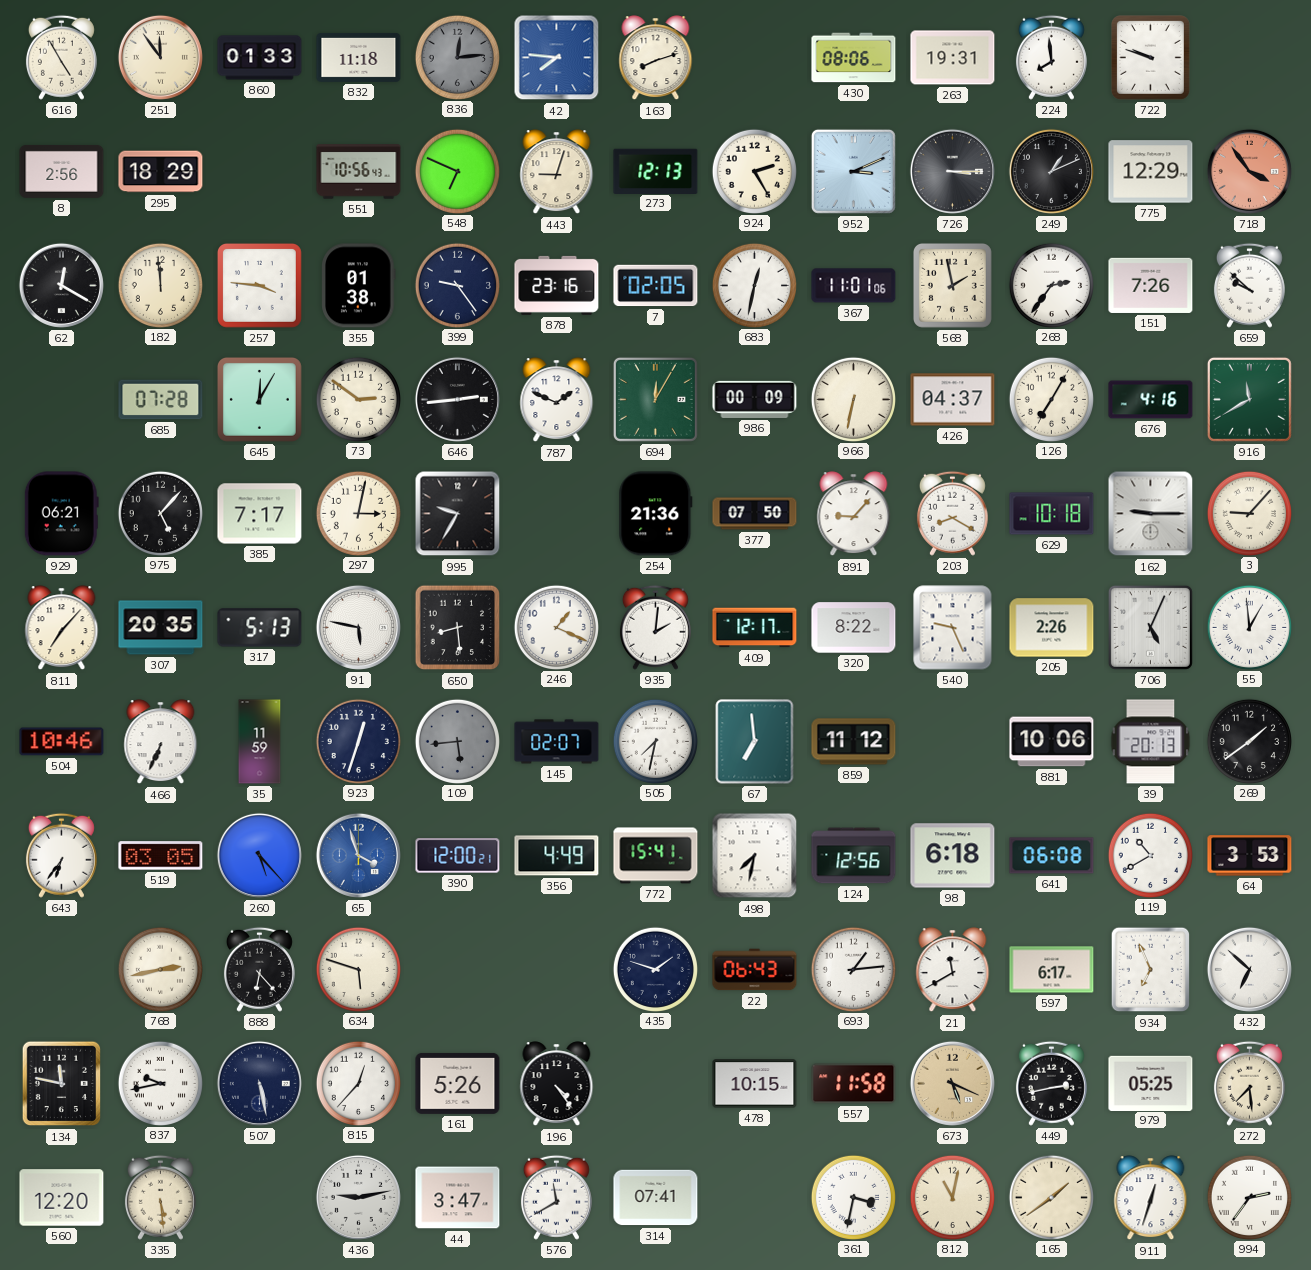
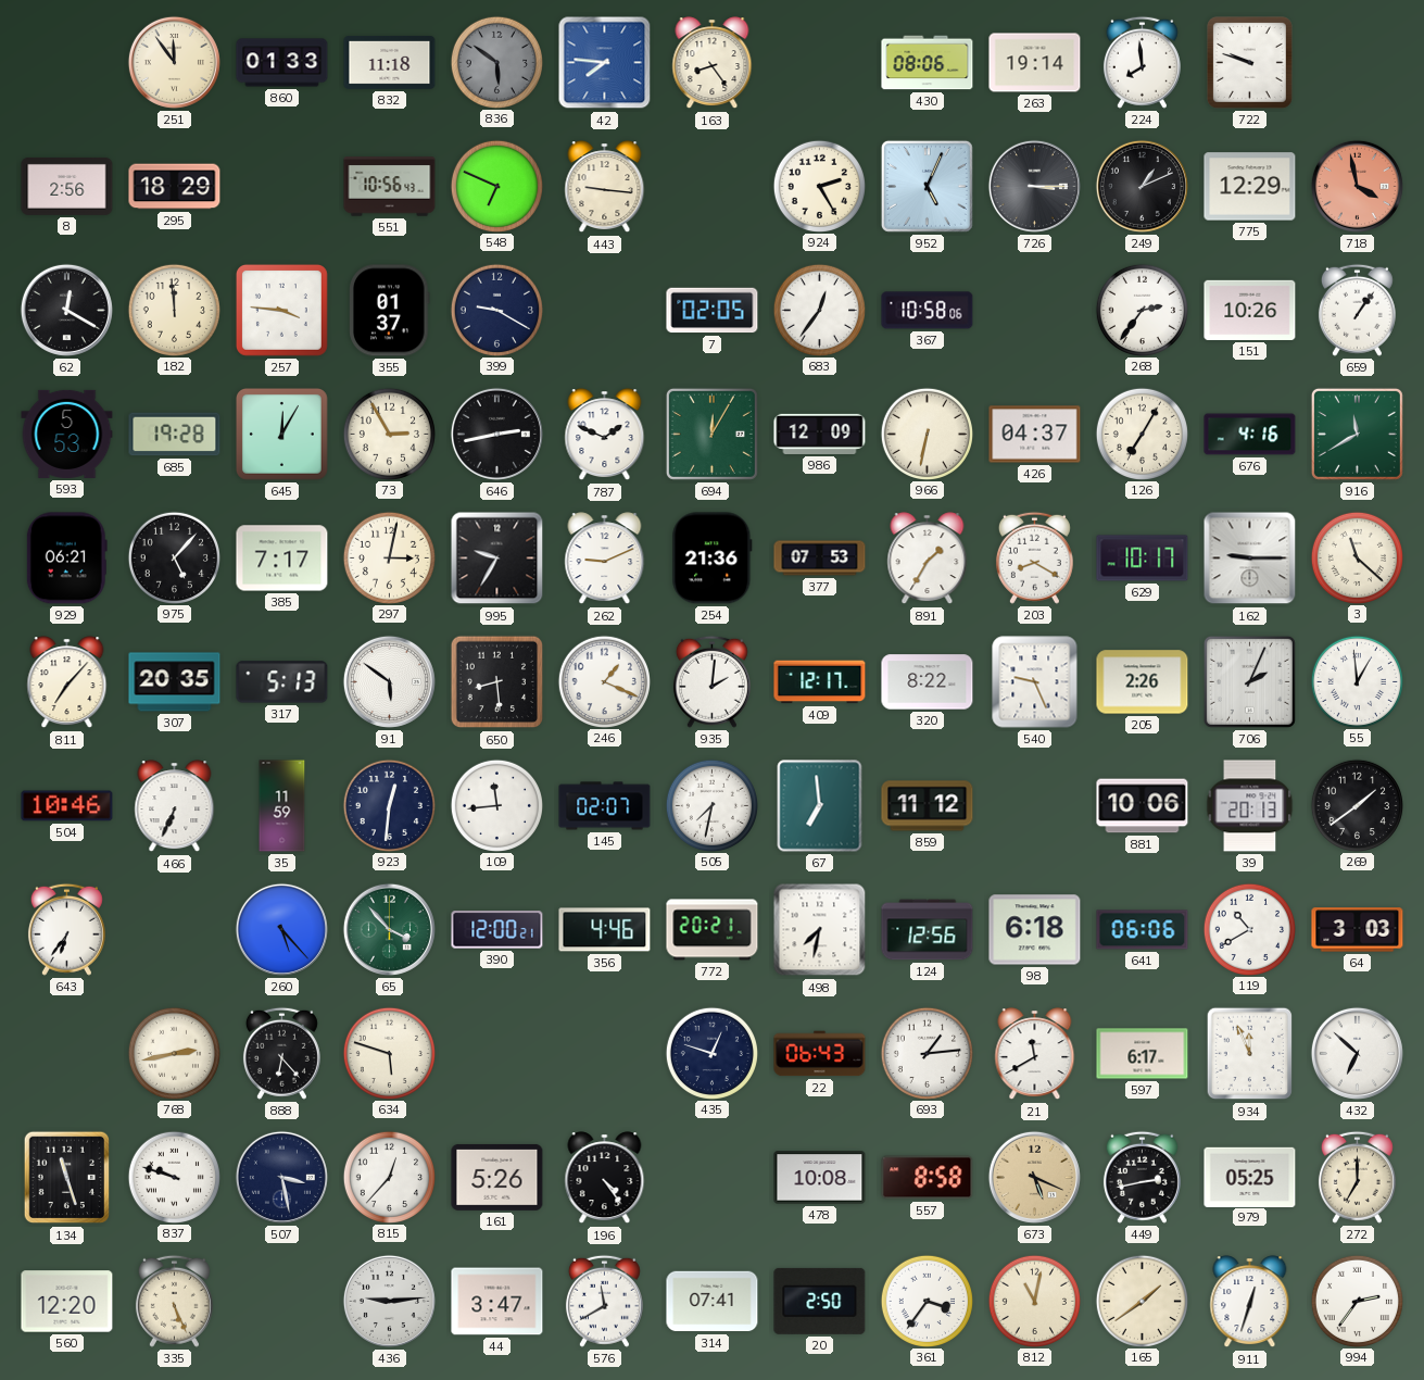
616: 4:55 -> none
836: 12:14 -> 5:51
163: 8:12 -> 8:24
263: 19:31 -> 19:14
443: 9:03 -> 9:16
273: 12:13 -> none
952: 3:11 -> 5:04
718: 3:54 -> 3:58
355: 01:38 -> 01:37
399: 9:24 -> 9:20
878: 23:16 -> none
683: 12:32 -> 12:36
367: 11:01 -> 10:58
568: 1:58 -> none
151: 7:26 -> 10:26
659: 9:52 -> 1:06
593: none -> 5:53
685: 07:28 -> 19:28
73: 2:51 -> 2:55
646: 2:44 -> 2:43
986: 00:09 -> 12:09
262: none -> 9:11
377: 07:50 -> 07:53
891: 9:07 -> 1:35
629: 10:18 -> 10:17
3: 9:07 -> 11:22
91: 5:47 -> 5:51
706: 5:04 -> 2:04
923: 12:33 -> 12:31
109: 5:44 -> 11:44
109 dial: grey -> white
519: 03:05 -> none
65: 3:57 -> 3:53
65 dial: blue -> green
356: 4:49 -> 4:46
772: 15:41 -> 20:21
641: 06:08 -> 06:06
64: 3:53 -> 3:03
435: 1:48 -> 12:48
934: 6:56 -> 11:56
134: 11:47 -> 11:27
837: 9:43 -> 9:48
507: 5:28 -> 3:28
478: 10:15 -> 10:08
557: 11:58 -> 8:58
272: 7:29 -> 7:00
335: 5:29 -> 5:26
436: 9:13 -> 9:14
20: none -> 2:50
361: 3:32 -> 3:36
